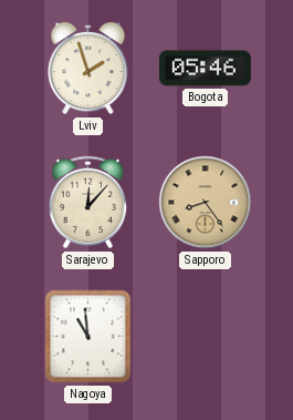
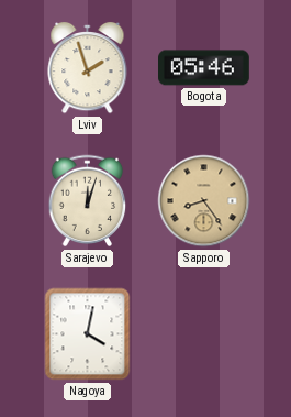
Sarajevo: 12:07 -> 12:03
Nagoya: 10:59 -> 4:02
